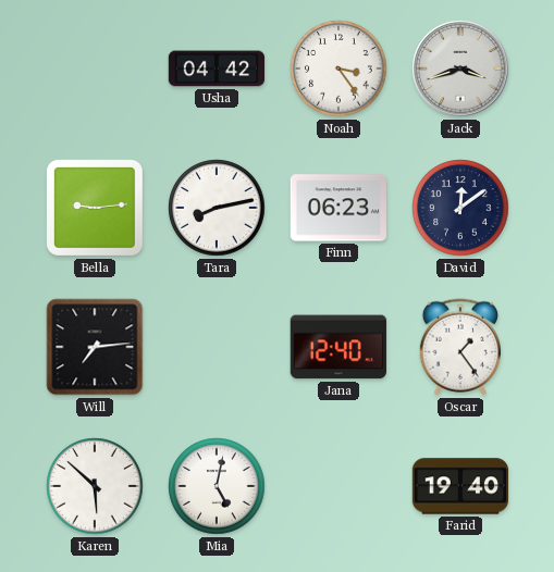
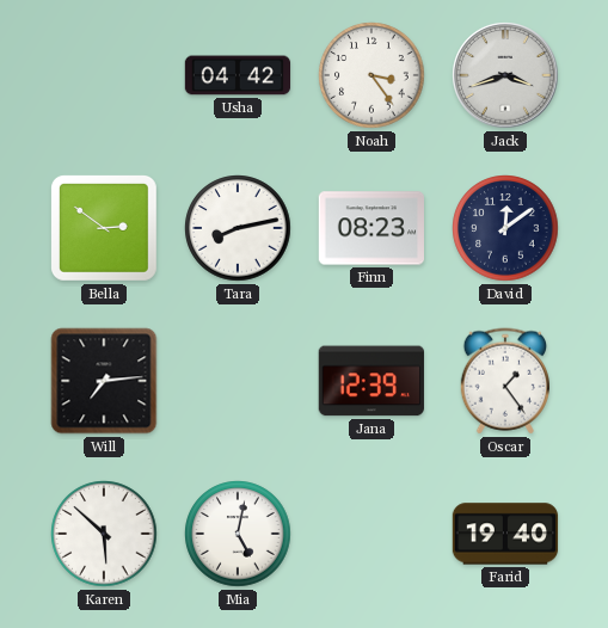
Bella: 9:14 -> 2:51
Finn: 06:23 -> 08:23
Jana: 12:40 -> 12:39
